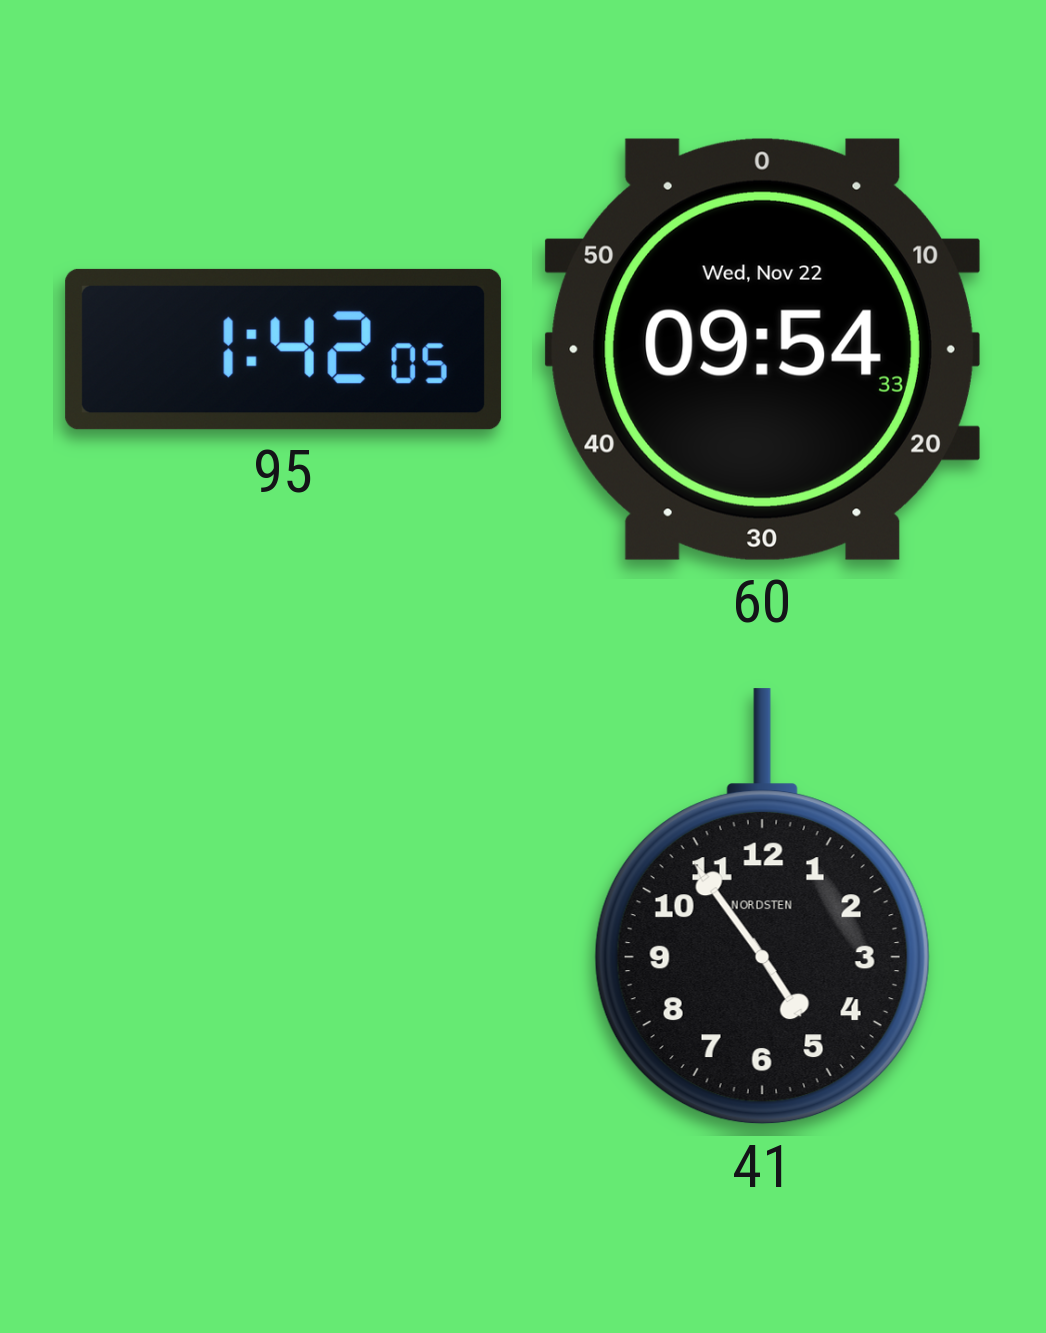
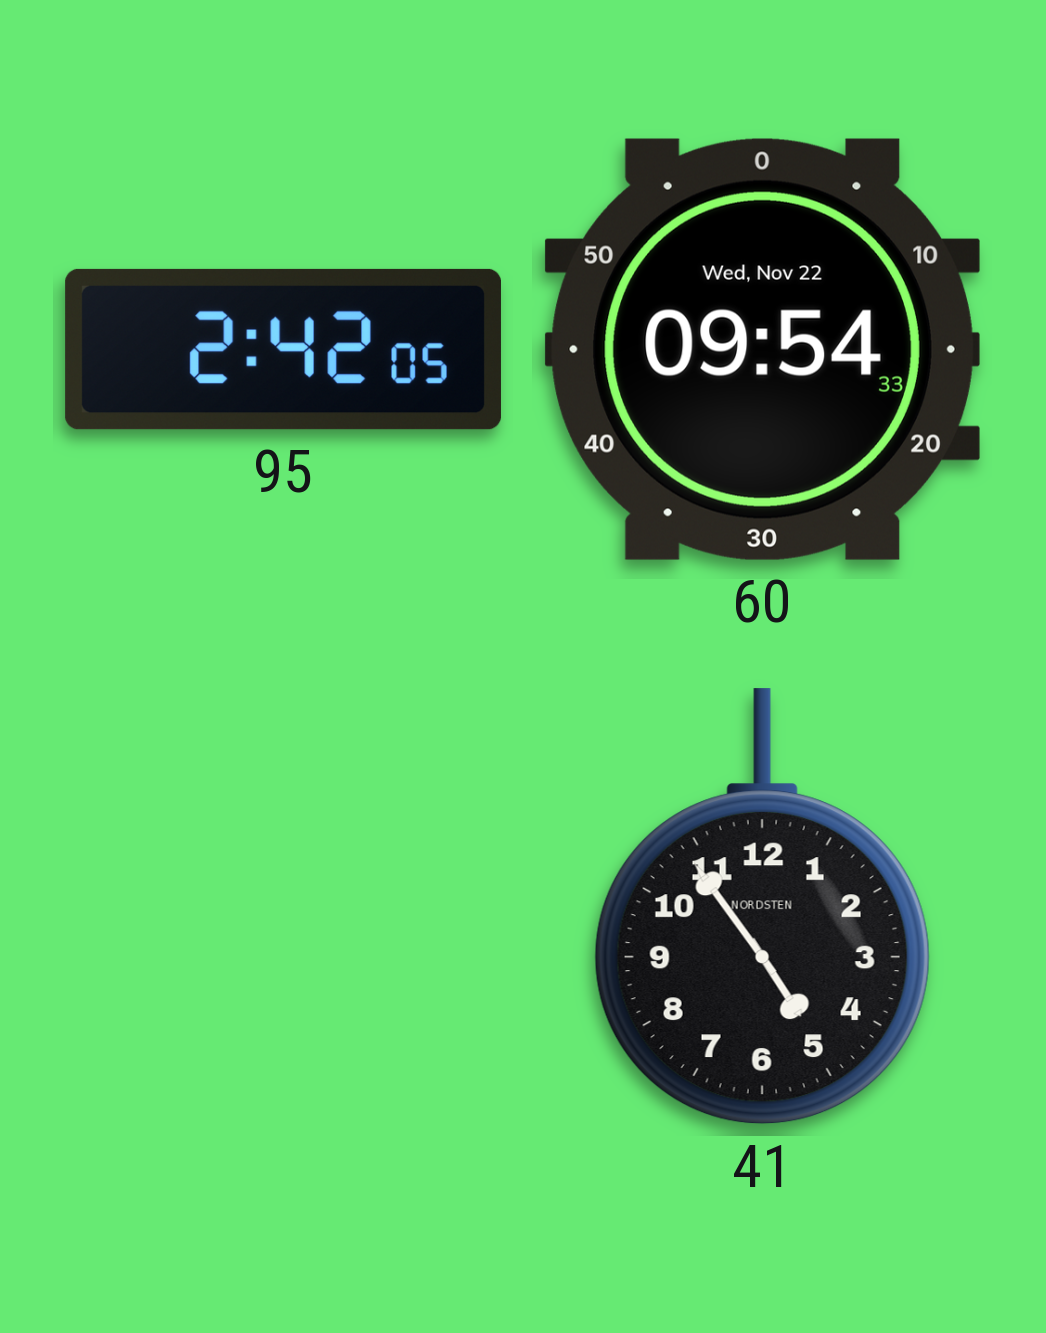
95: 1:42 -> 2:42
